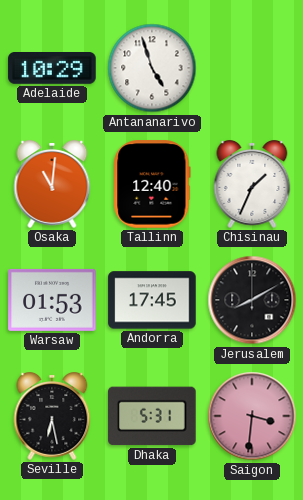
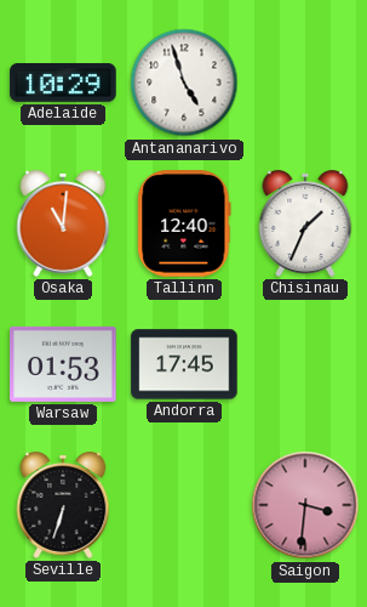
Jerusalem: 8:10 -> none
Seville: 6:28 -> 6:33
Dhaka: 5:31 -> none
